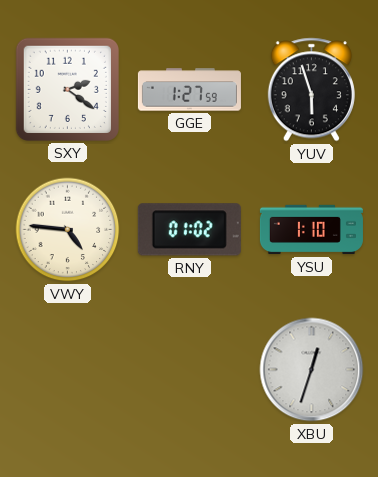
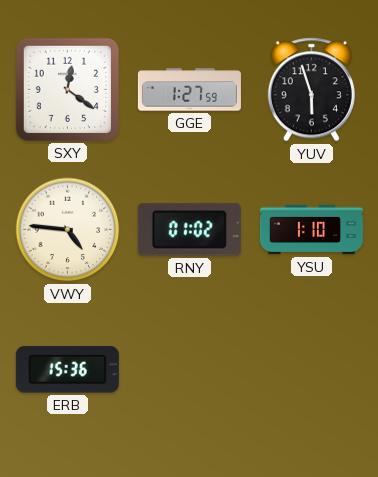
SXY: 2:21 -> 12:21
ERB: none -> 15:36
XBU: 12:33 -> none
